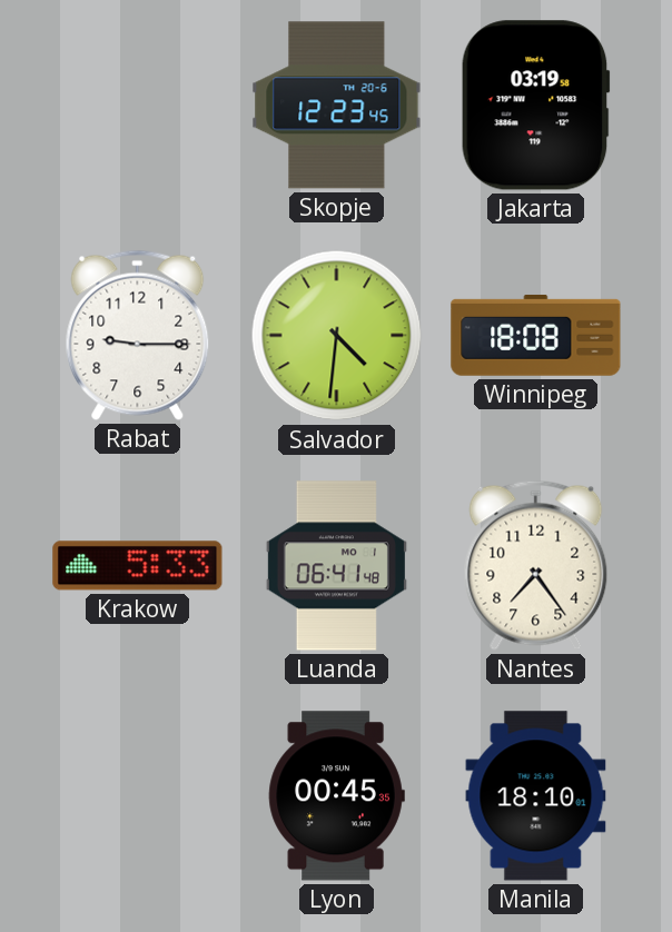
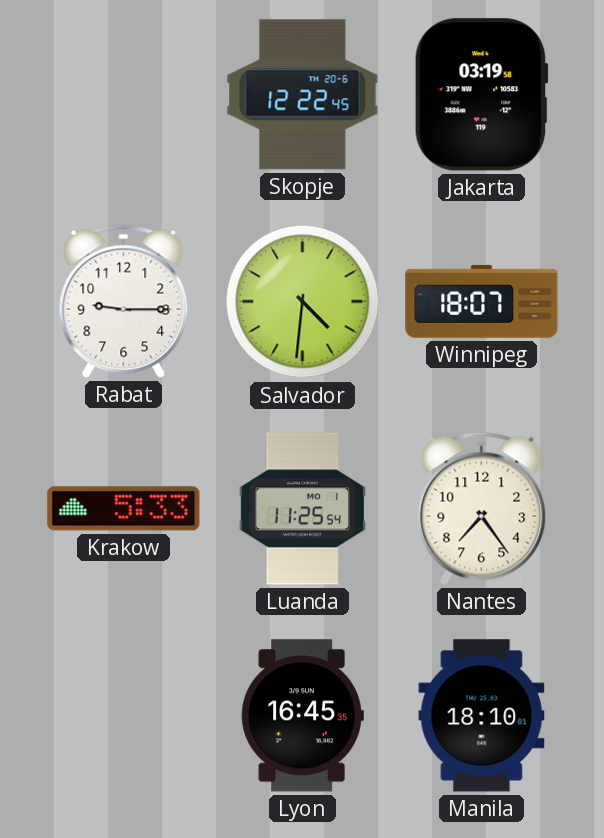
Skopje: 12:23 -> 12:22
Winnipeg: 18:08 -> 18:07
Luanda: 06:41 -> 11:25
Lyon: 00:45 -> 16:45
